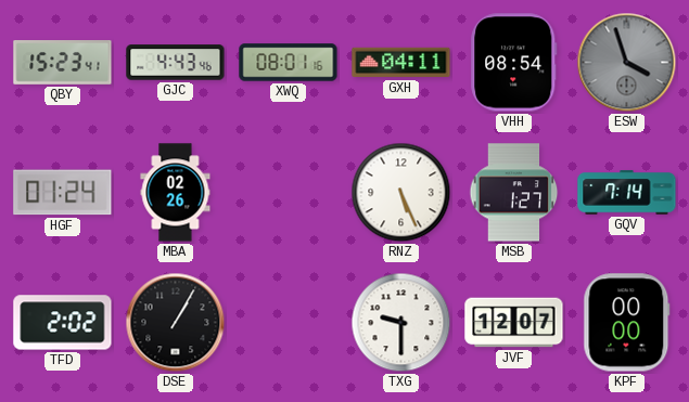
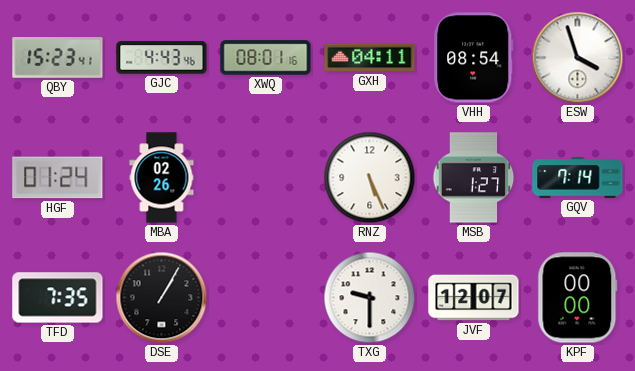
ESW dial: grey -> white
TFD: 2:02 -> 7:35
